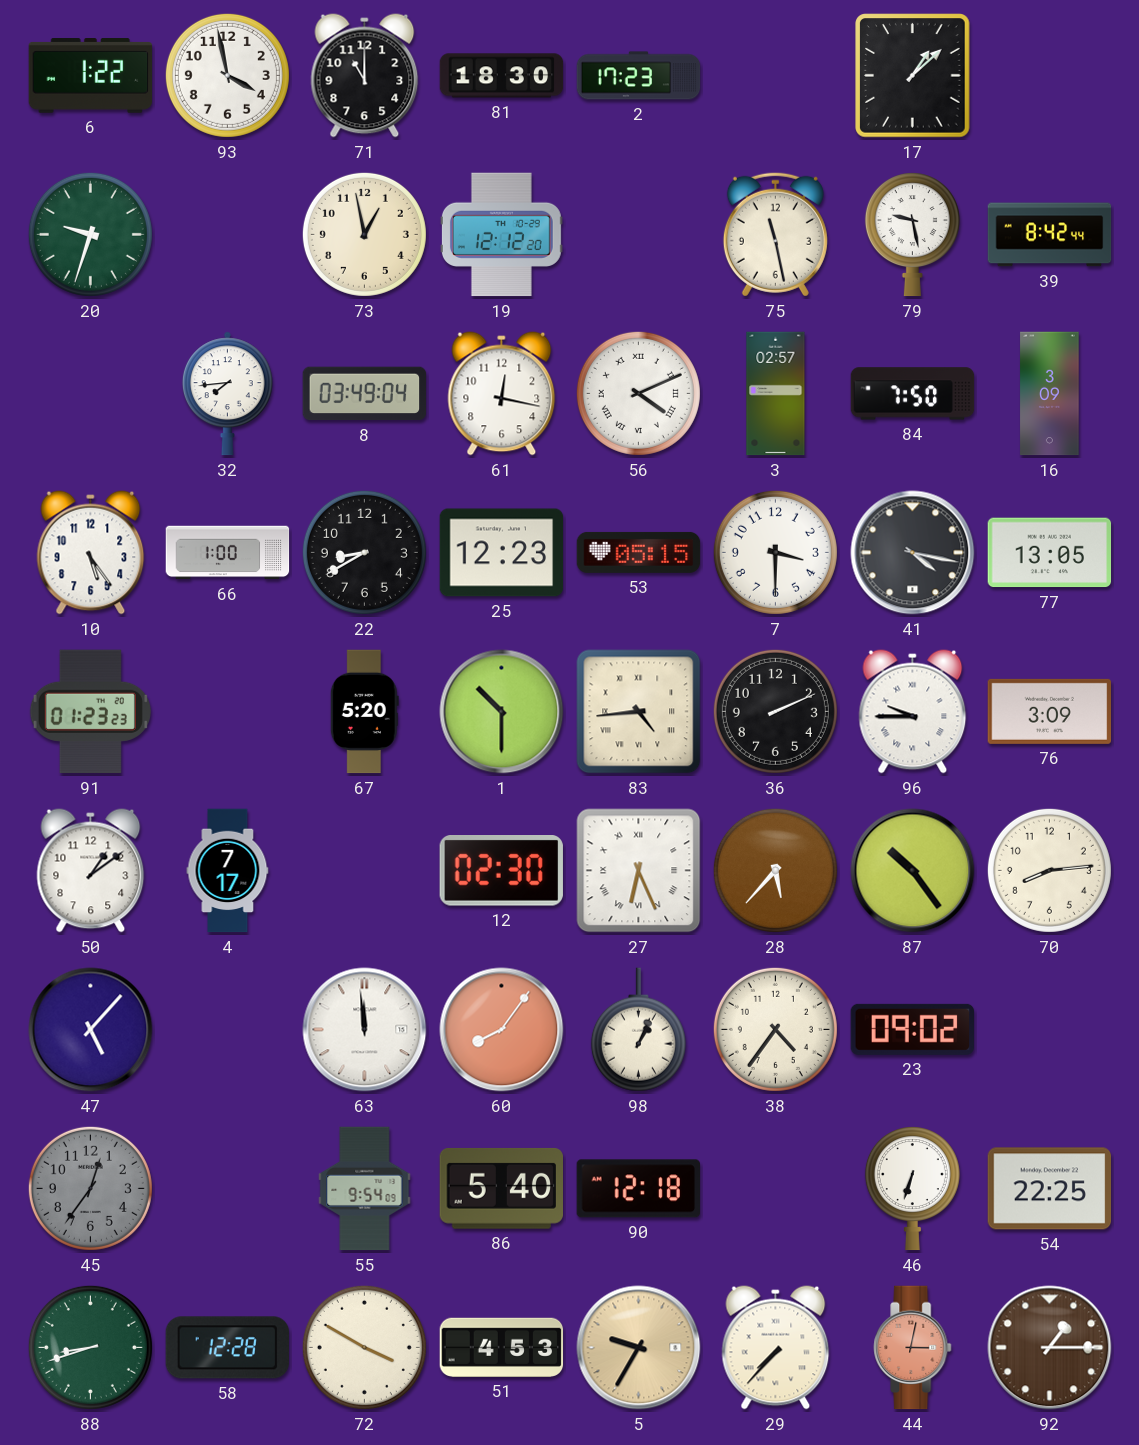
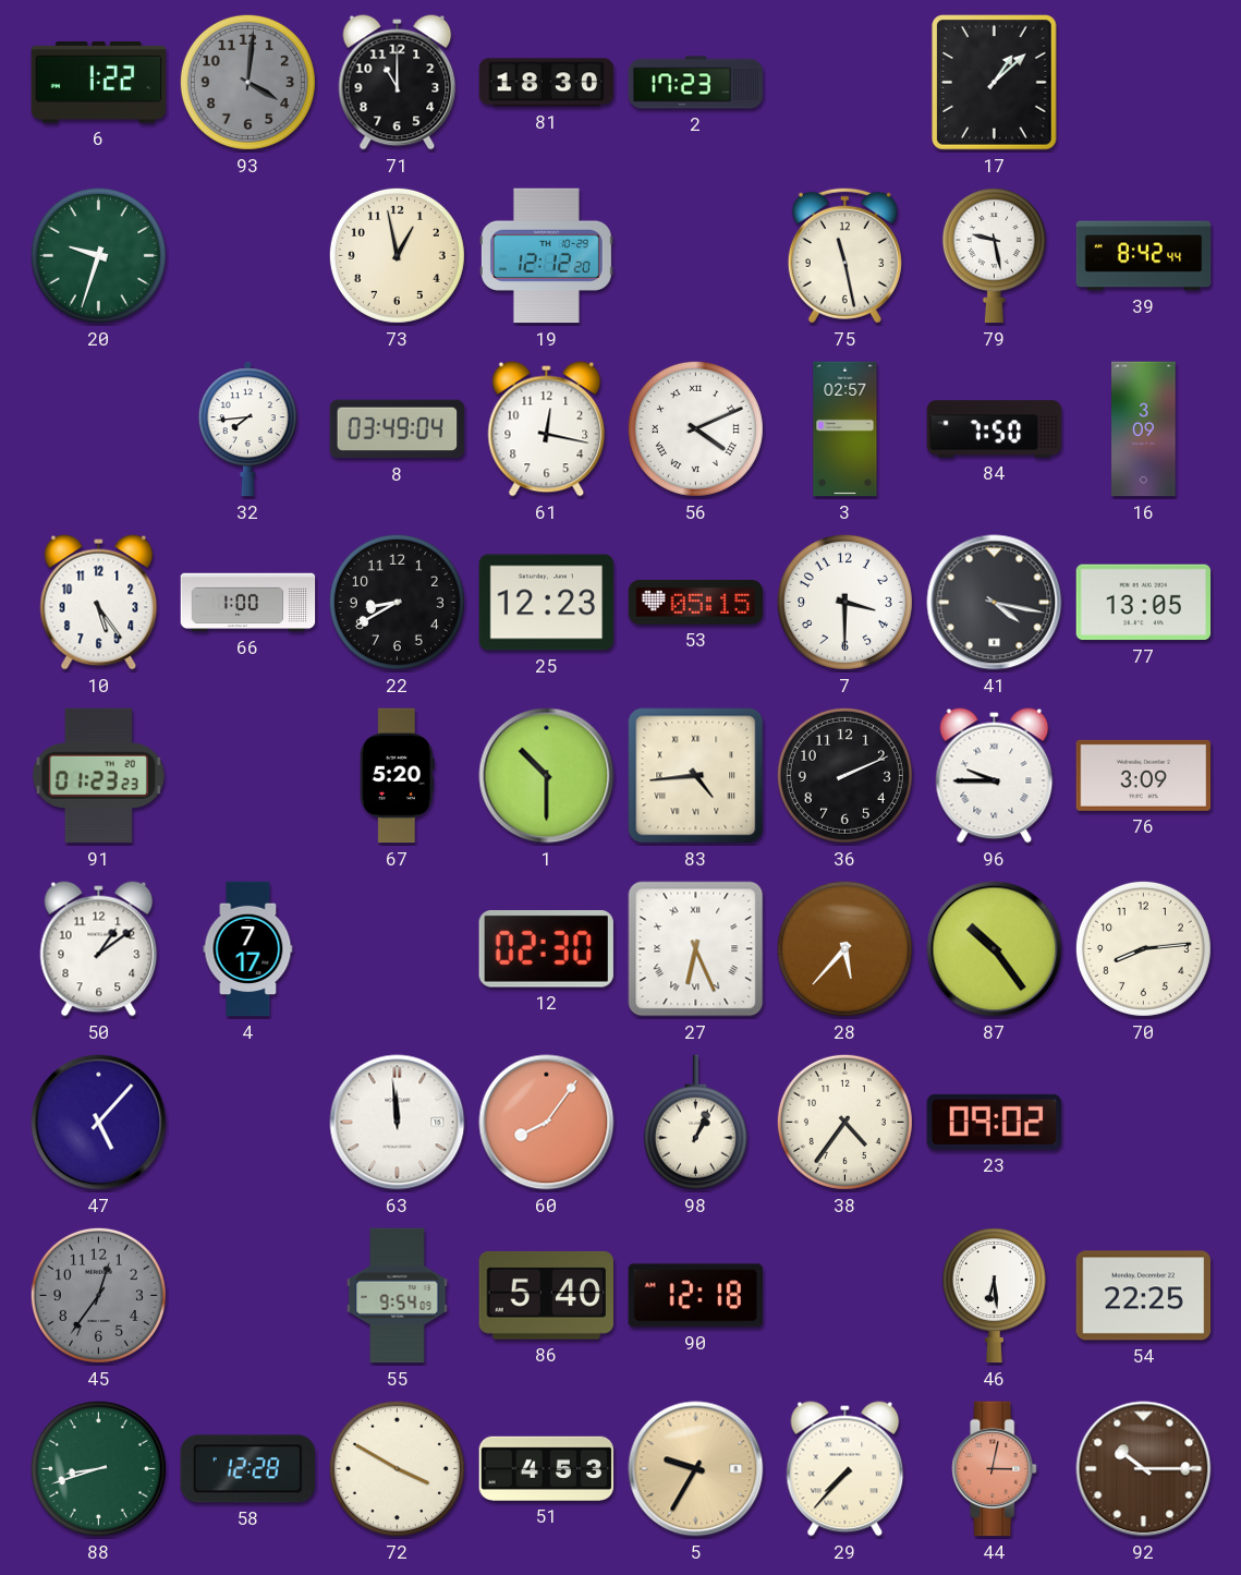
93: 3:58 -> 4:01
93 dial: white -> grey
46: 6:33 -> 6:29
92: 1:15 -> 10:15
